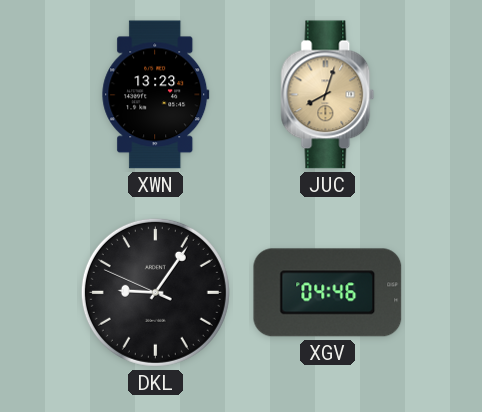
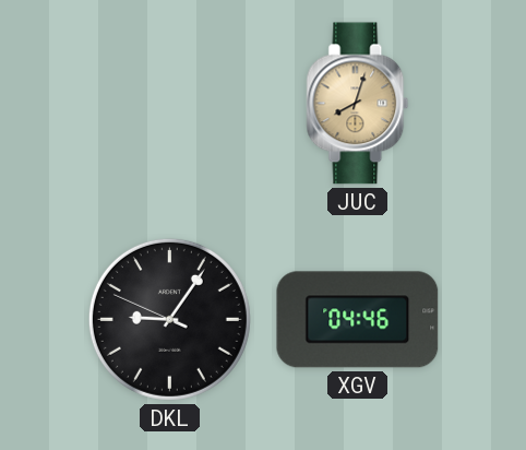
XWN: 13:23 -> none
